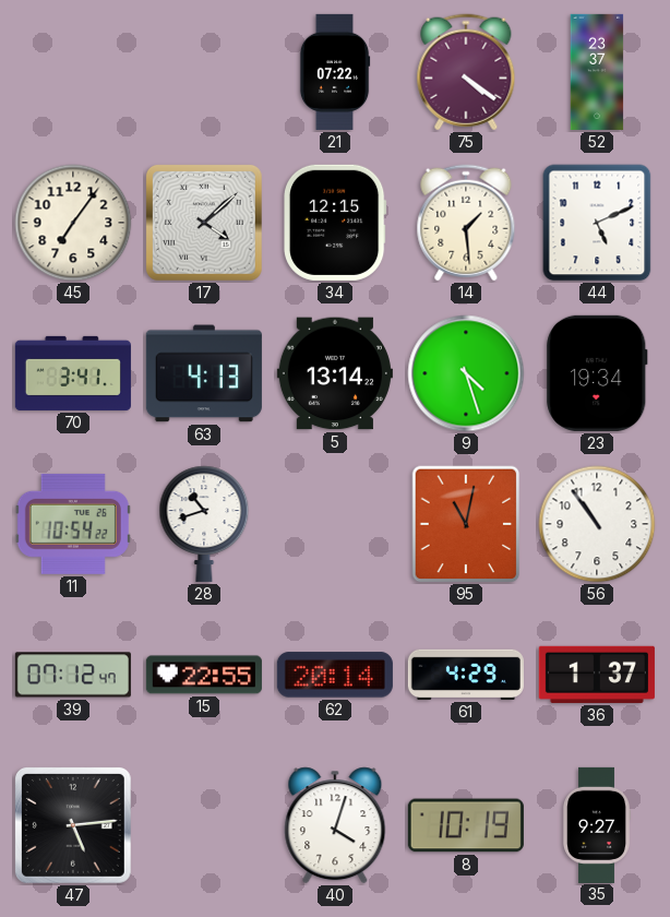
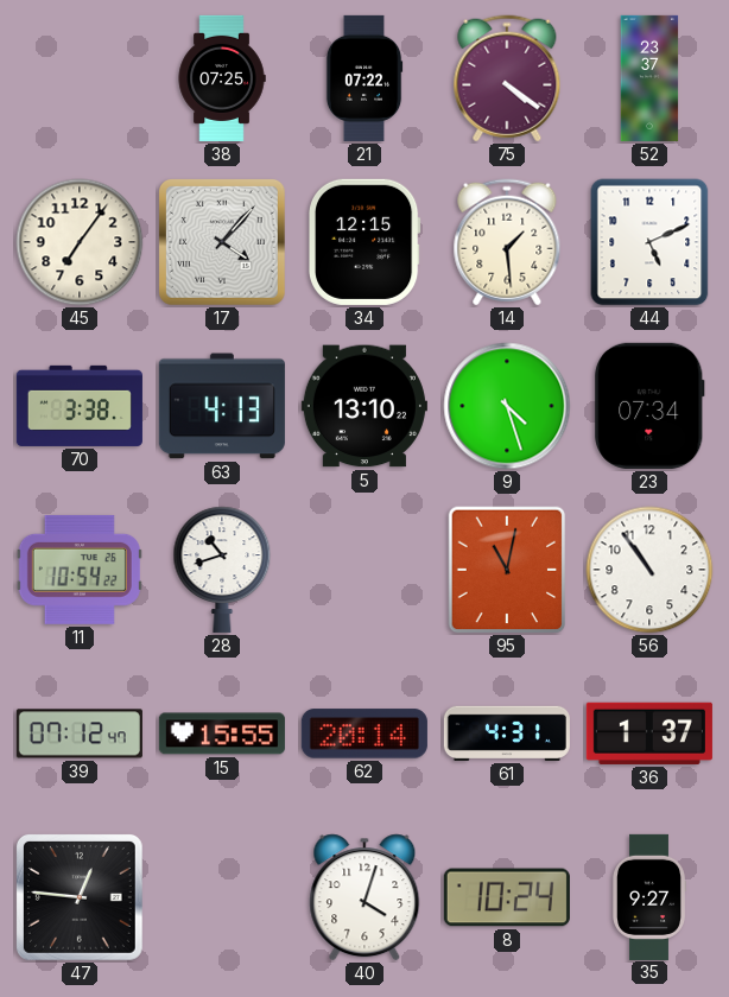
38: none -> 07:25
17: 4:08 -> 4:07
70: 3:41 -> 3:38
5: 13:14 -> 13:10
23: 19:34 -> 07:34
15: 22:55 -> 15:55
61: 4:29 -> 4:31
47: 5:14 -> 12:46
8: 10:19 -> 10:24
